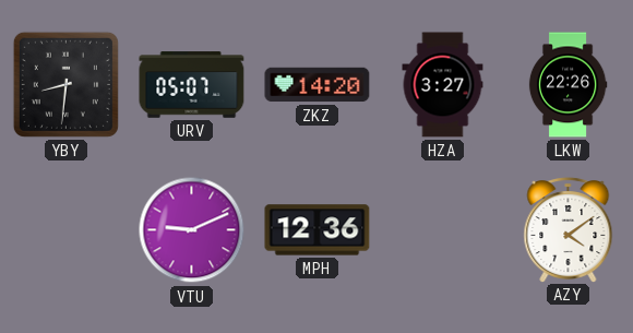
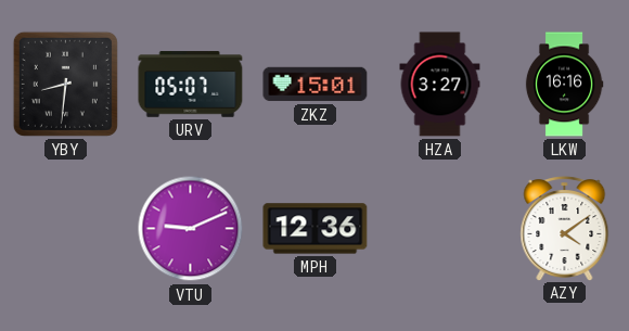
ZKZ: 14:20 -> 15:01
LKW: 22:26 -> 16:16
